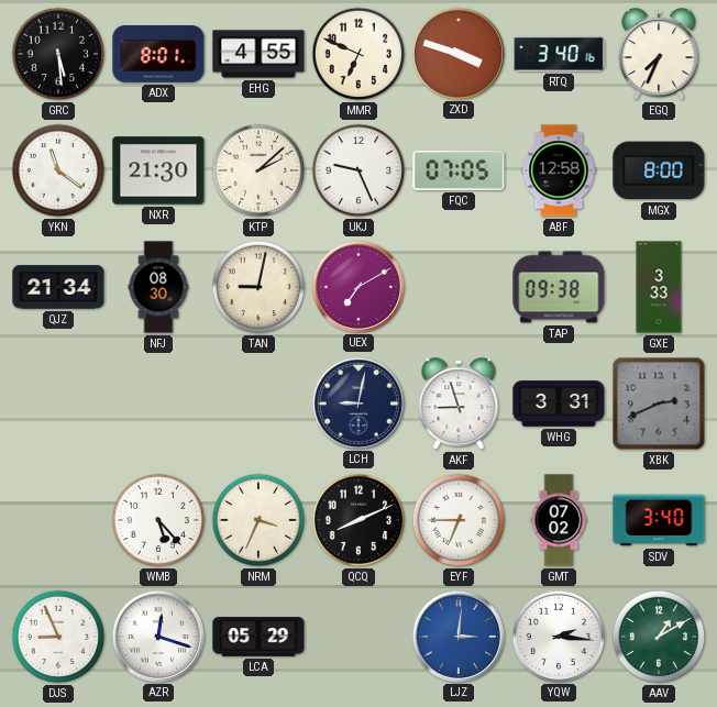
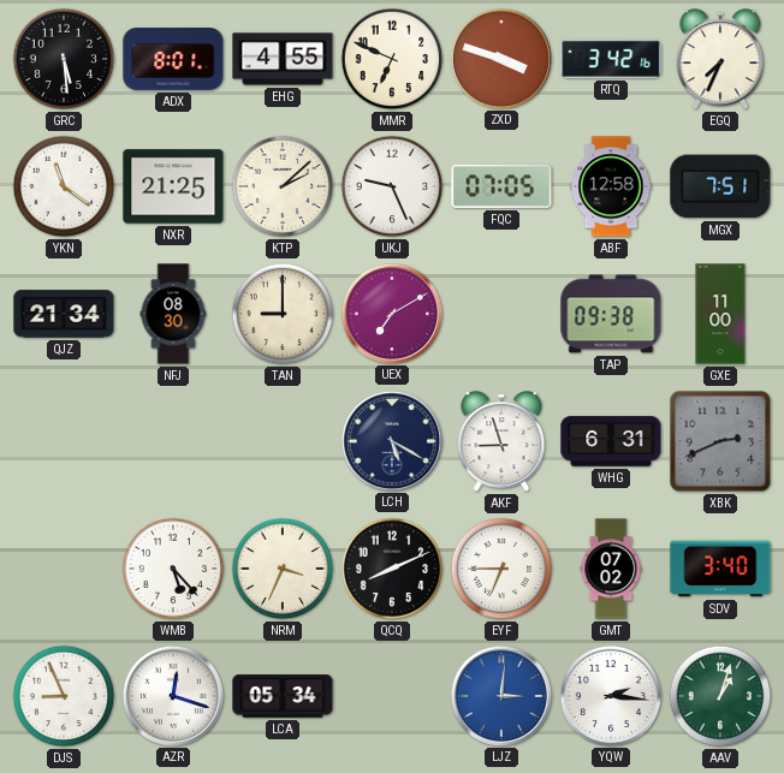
RTQ: 3:40 -> 3:42
NXR: 21:30 -> 21:25
MGX: 8:00 -> 7:51
TAN: 9:02 -> 9:00
GXE: 3:33 -> 11:00
LCH: 9:02 -> 5:20
WHG: 3:31 -> 6:31
LCA: 05:29 -> 05:34
AAV: 1:10 -> 1:03
